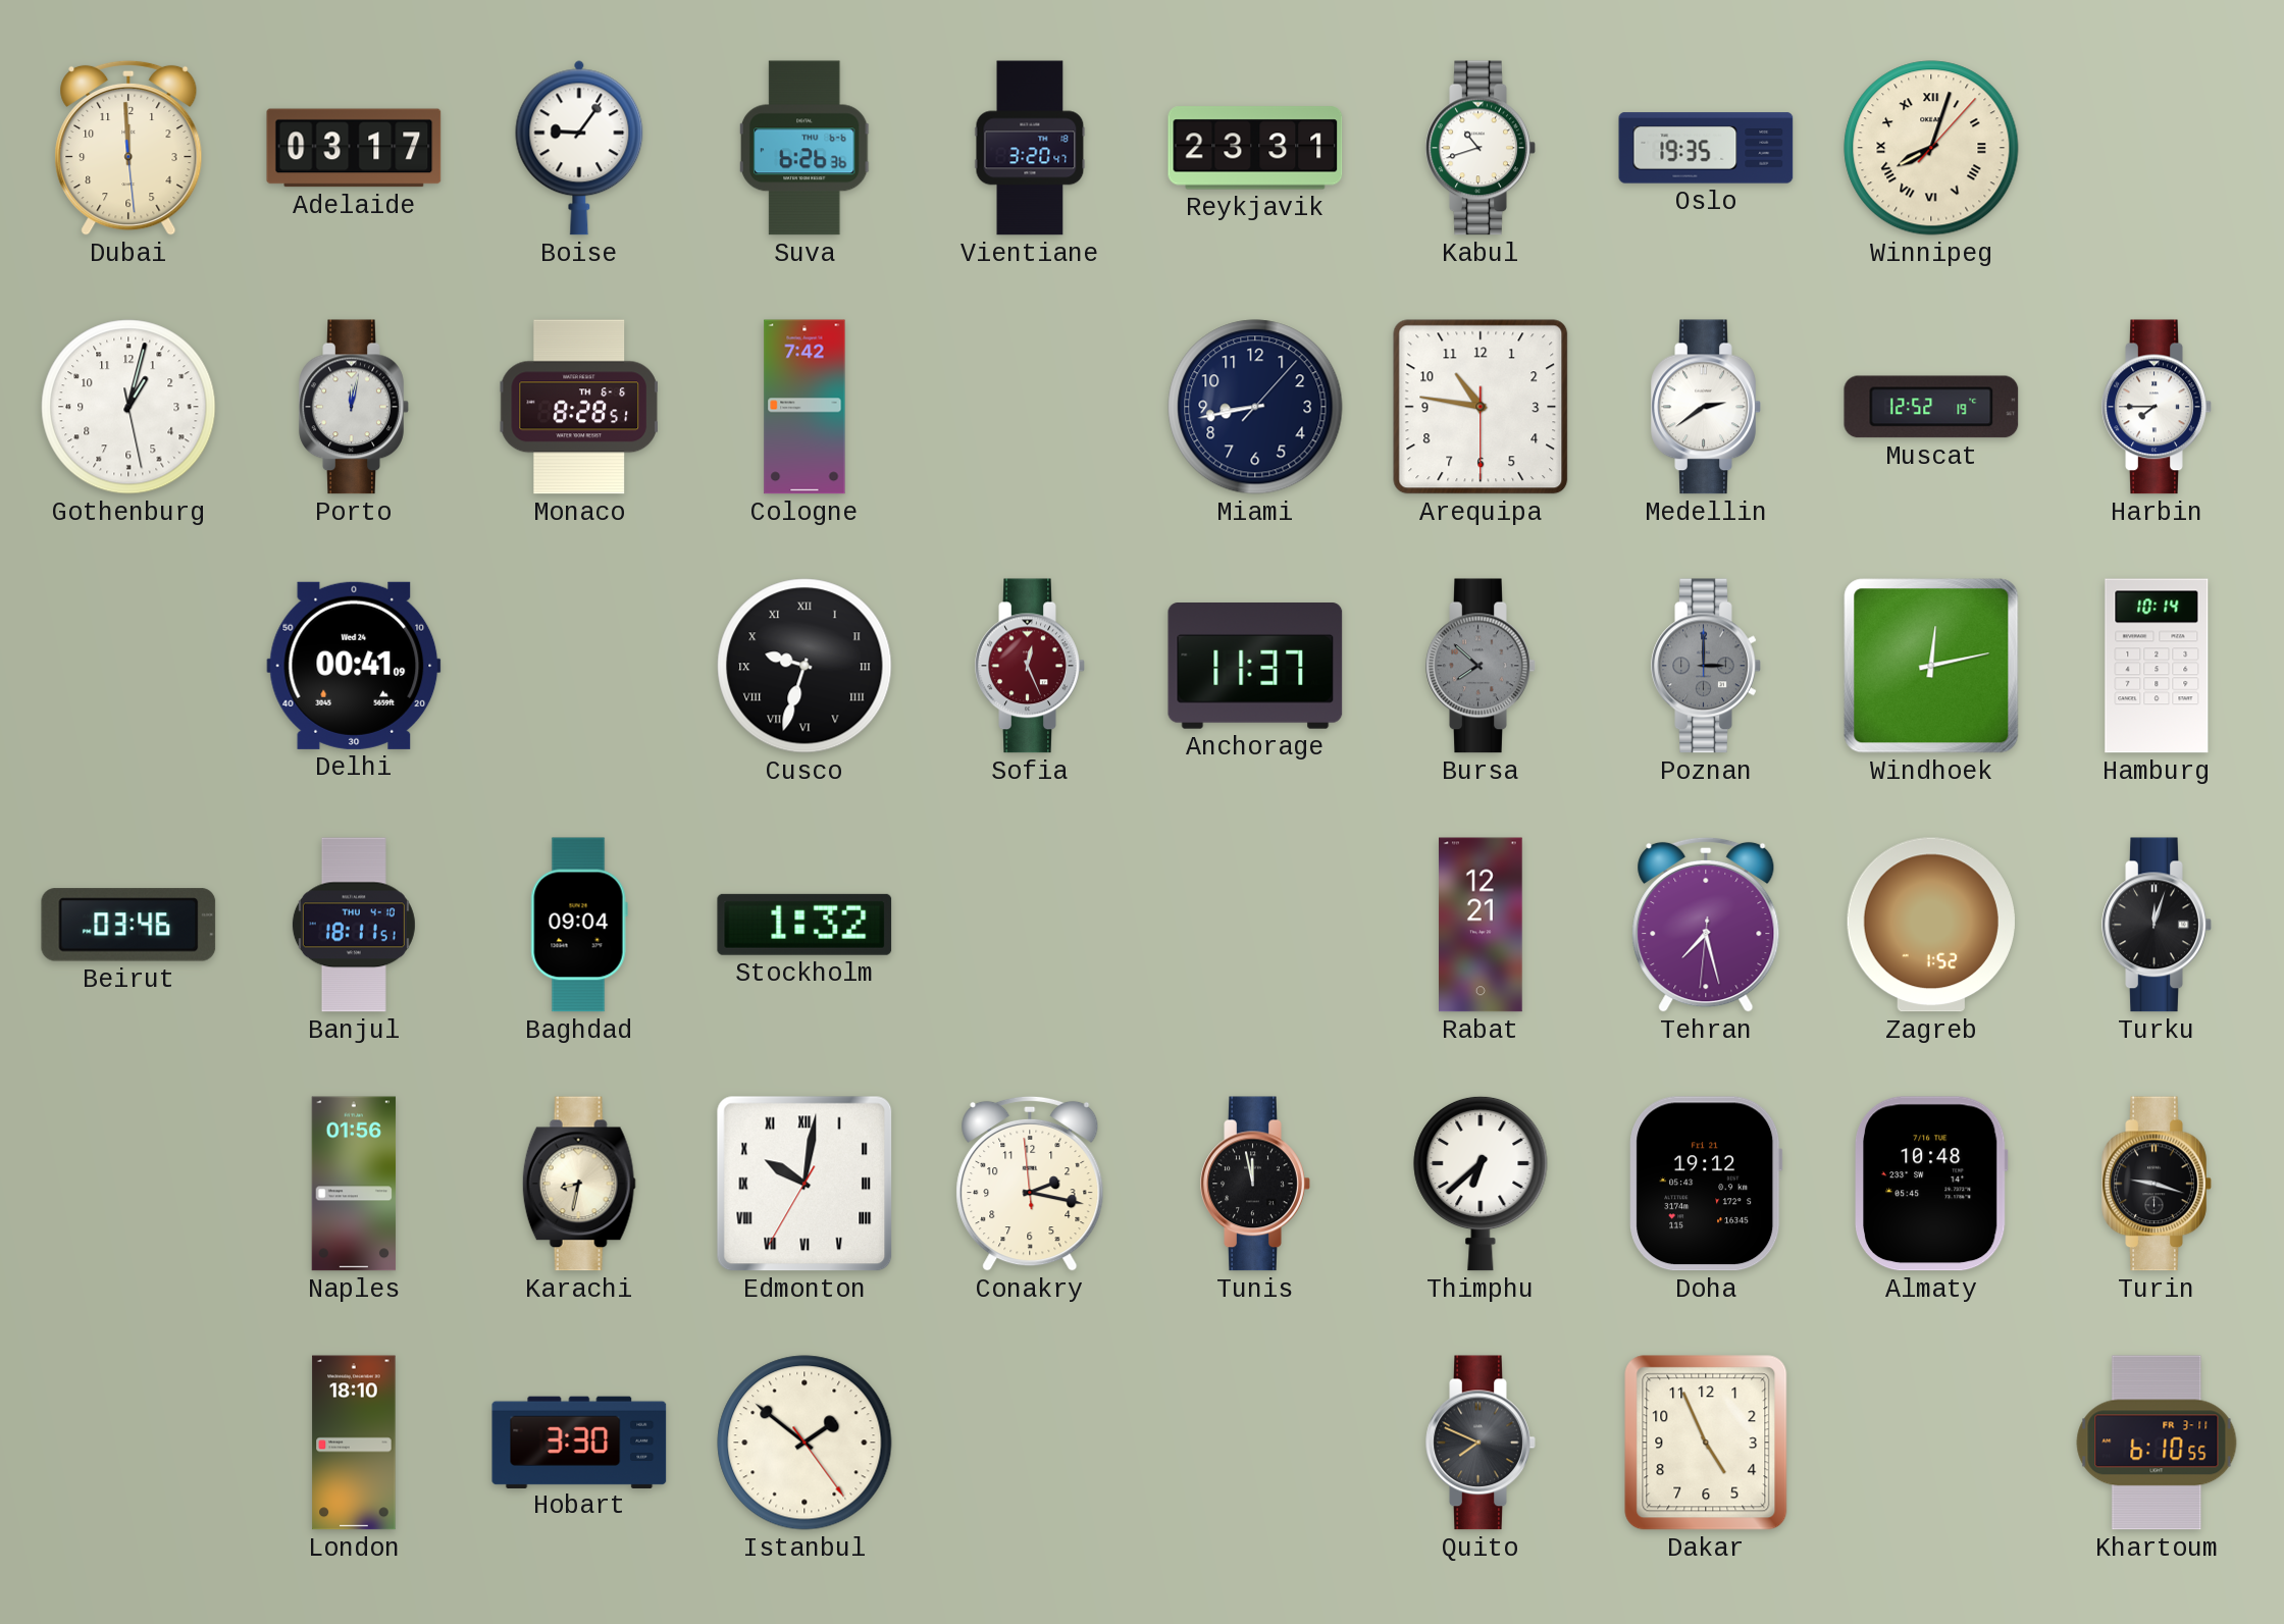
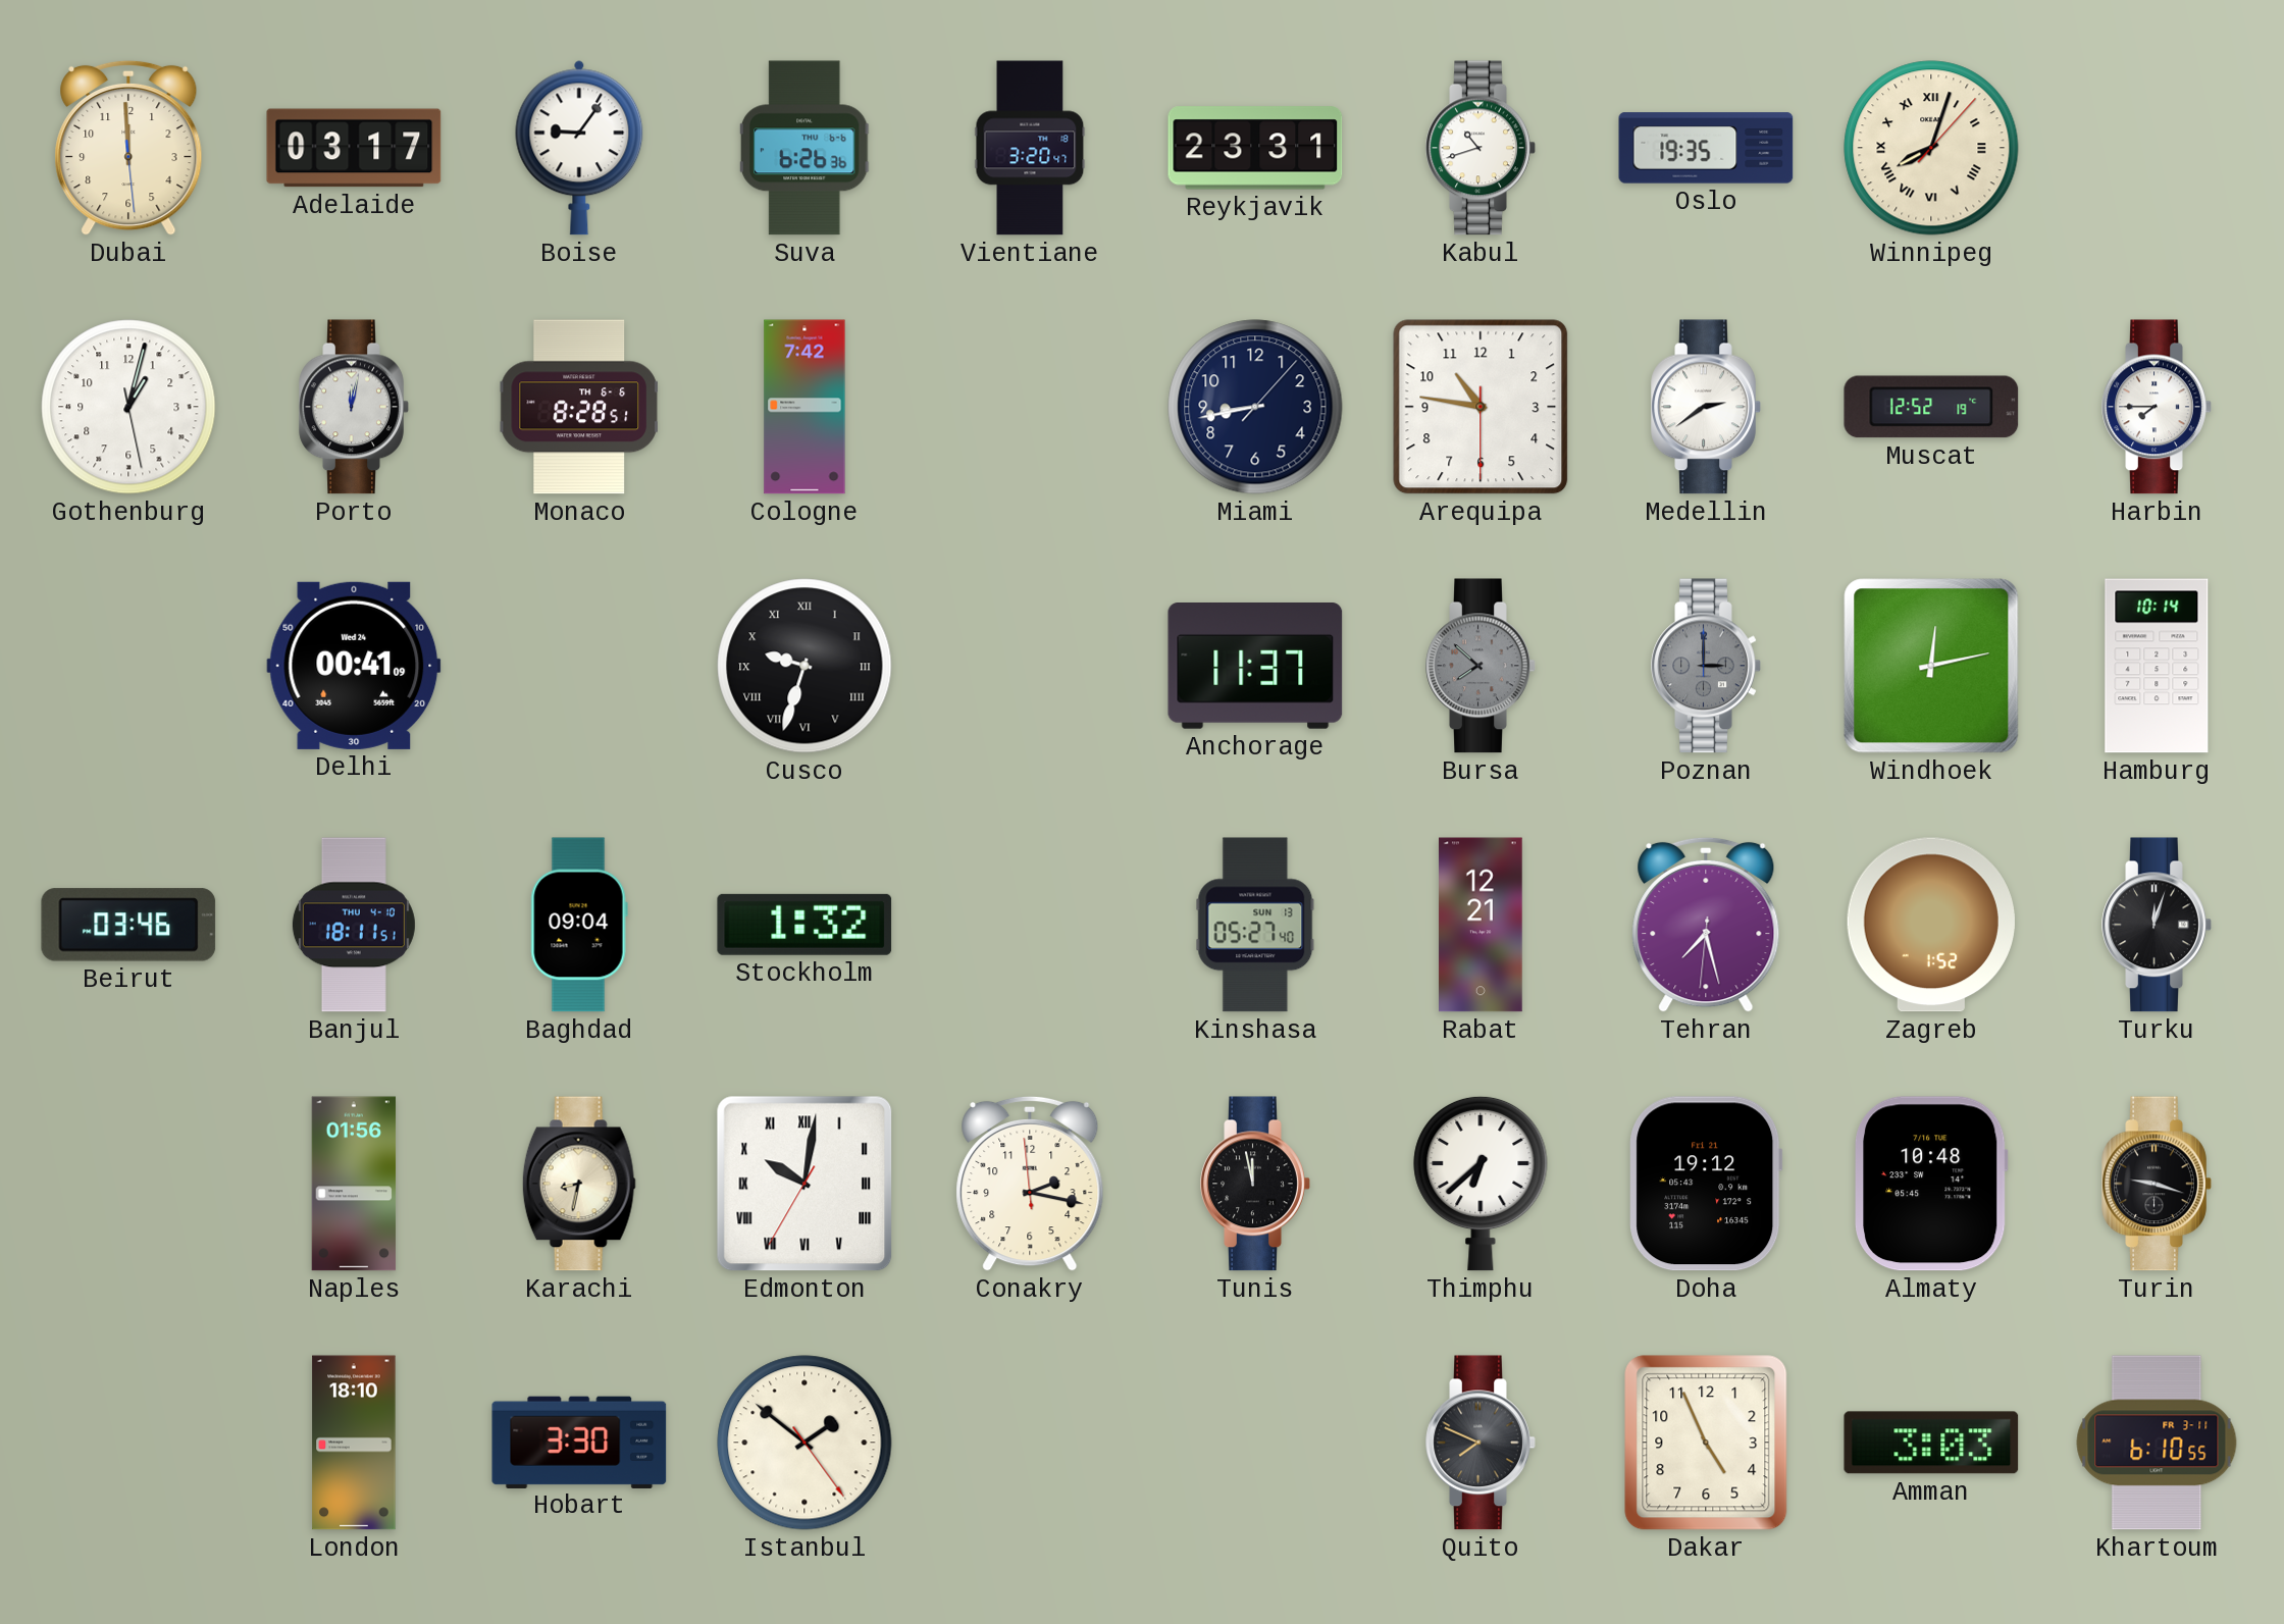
Sofia: 12:26 -> none
Kinshasa: none -> 05:27
Amman: none -> 3:03
